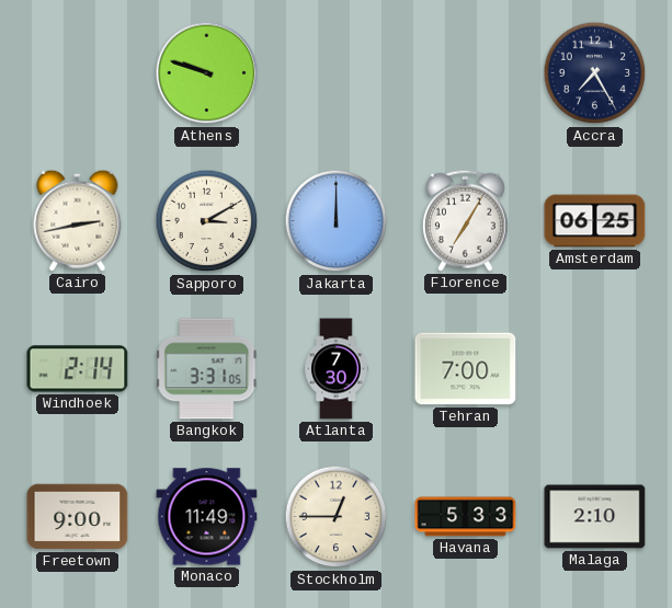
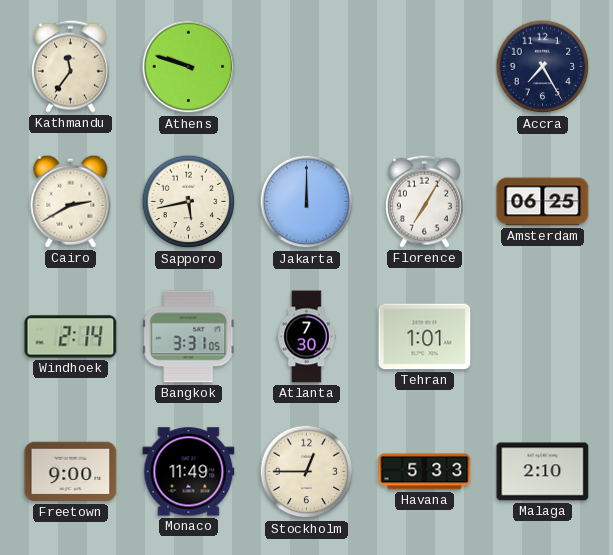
Kathmandu: none -> 11:36
Cairo: 2:43 -> 2:40
Sapporo: 3:10 -> 5:43
Tehran: 7:00 -> 1:01
